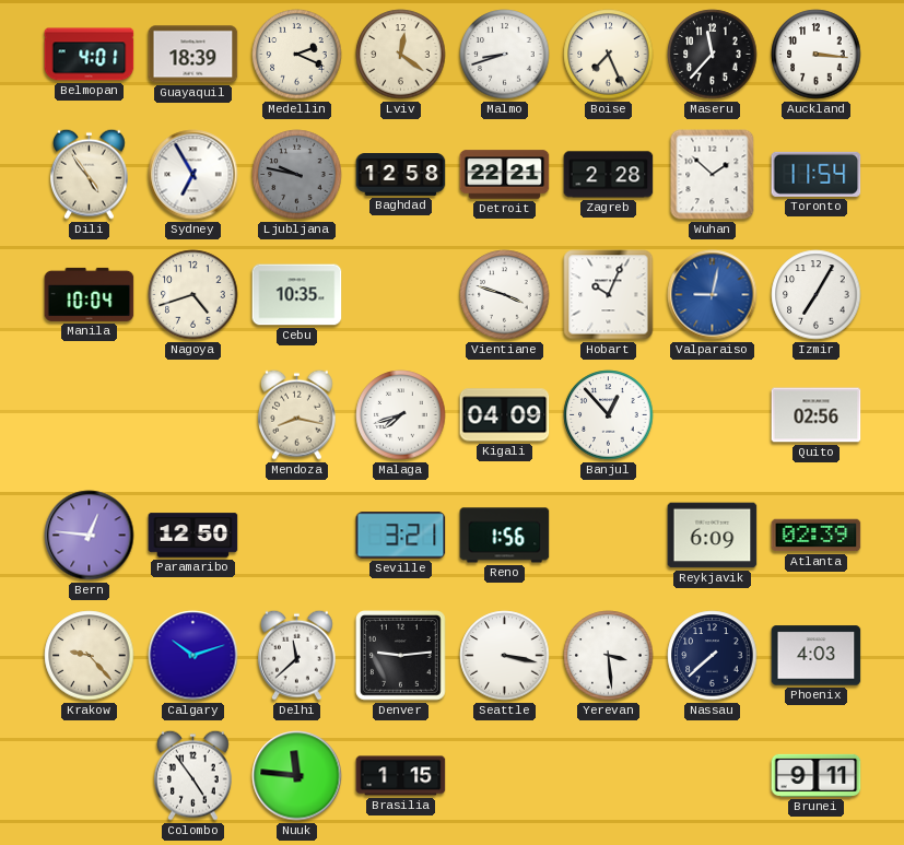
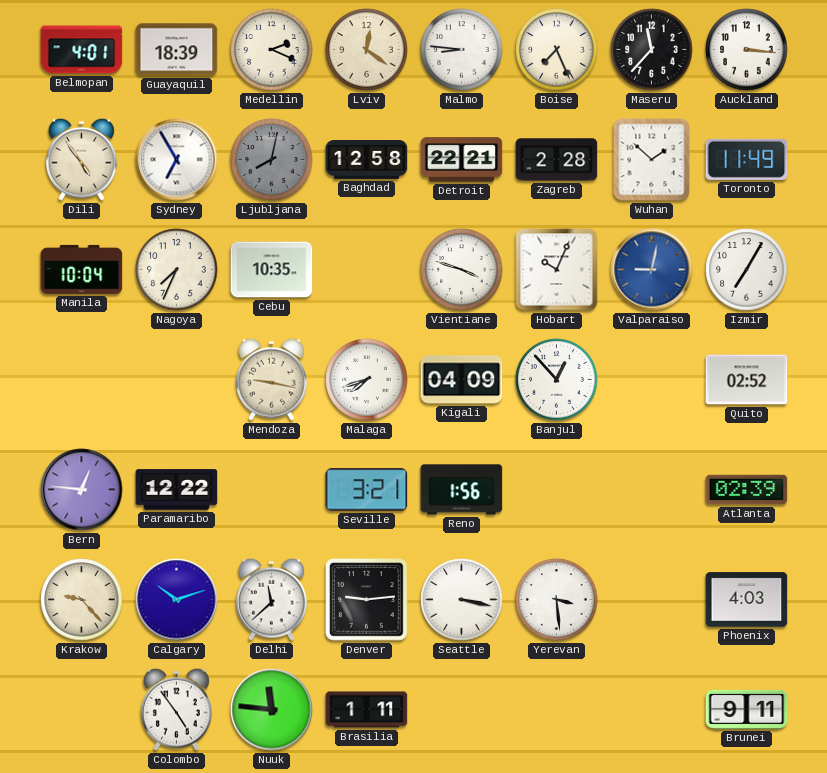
Malmo: 8:42 -> 8:46
Ljubljana: 9:47 -> 8:02
Toronto: 11:54 -> 11:49
Nagoya: 4:42 -> 7:34
Mendoza: 8:17 -> 9:17
Quito: 02:56 -> 02:52
Paramaribo: 12:50 -> 12:22
Reykjavik: 6:09 -> none
Nassau: 7:38 -> none
Brasilia: 1:15 -> 1:11
